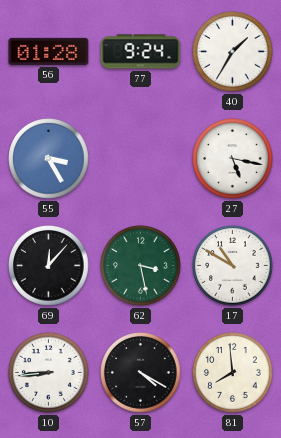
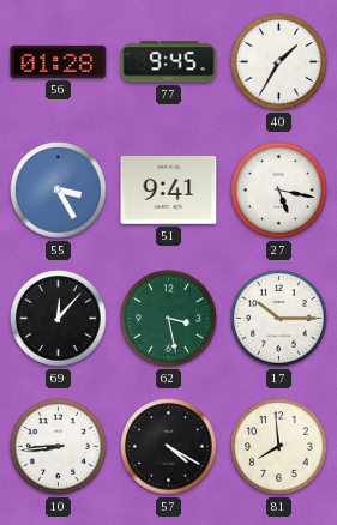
77: 9:24 -> 9:45
51: none -> 9:41
17: 10:50 -> 10:15
